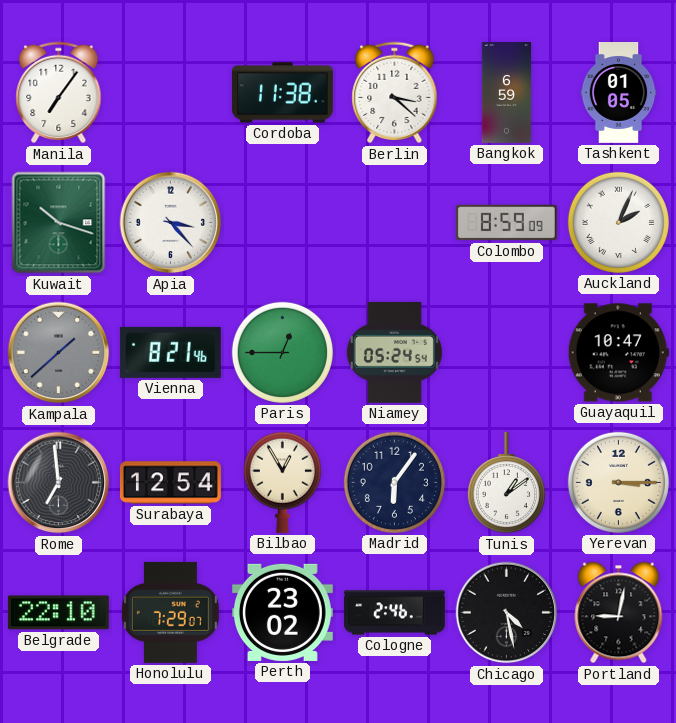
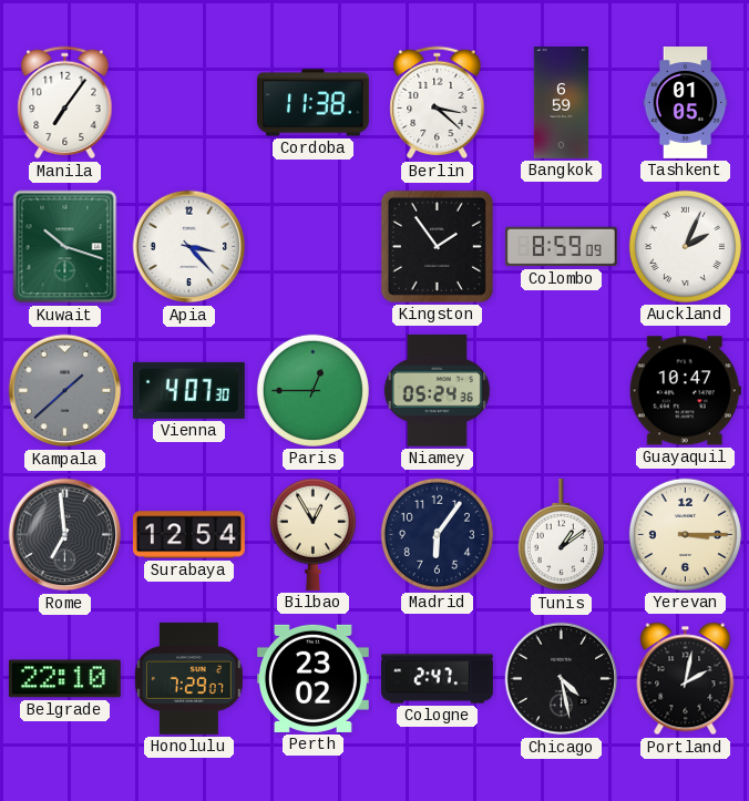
Kingston: none -> 1:54
Vienna: 8:21 -> 4:07
Niamey: 05:24:54 -> 05:24:36
Cologne: 2:46 -> 2:47
Portland: 9:02 -> 2:02
